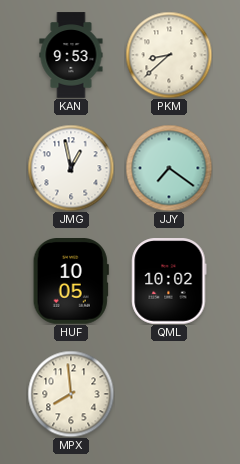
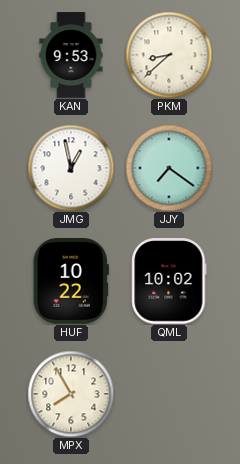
HUF: 10:05 -> 10:22
MPX: 7:59 -> 7:55
